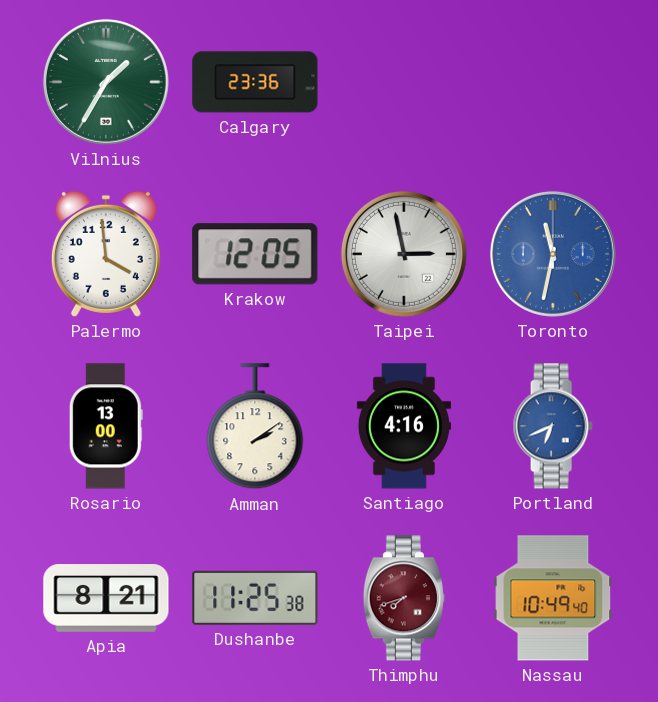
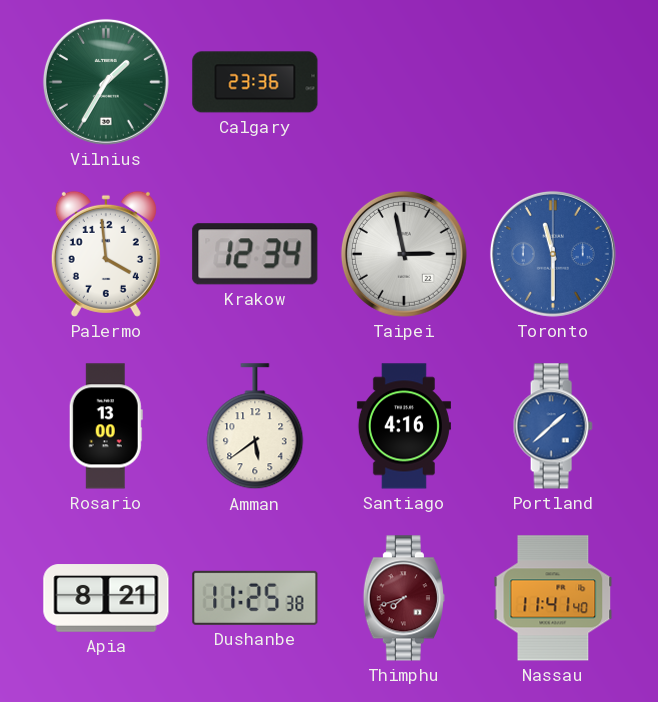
Krakow: 12:05 -> 12:34
Toronto: 11:32 -> 11:30
Amman: 2:09 -> 5:39
Portland: 6:41 -> 1:38
Nassau: 10:49 -> 11:41
